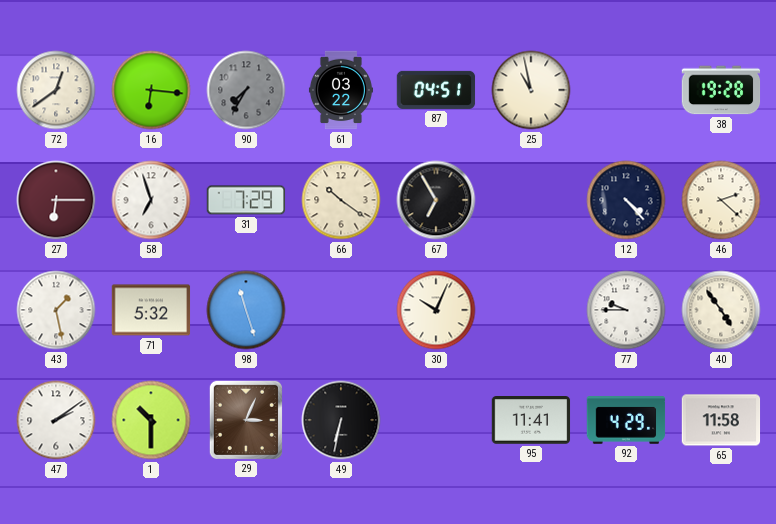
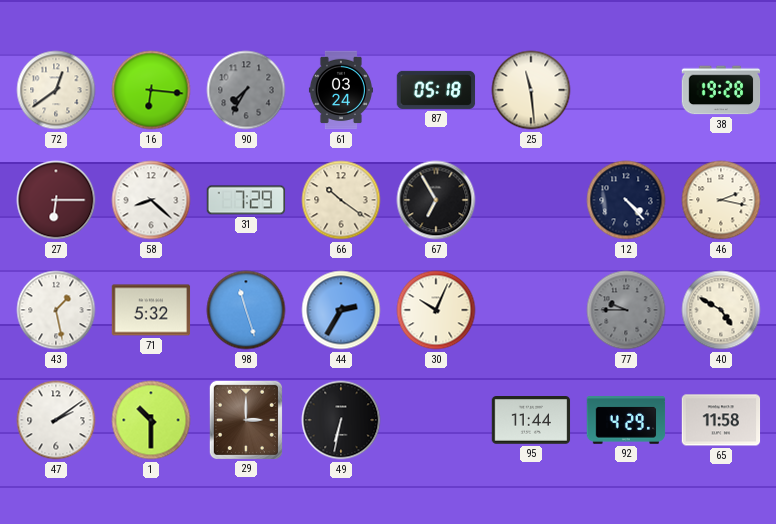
61: 03:22 -> 03:24
87: 04:51 -> 05:18
25: 10:58 -> 11:29
58: 6:57 -> 8:22
46: 2:22 -> 2:17
44: none -> 2:35
77 dial: white -> grey
40: 4:54 -> 4:50
29: 3:04 -> 3:00
95: 11:41 -> 11:44
